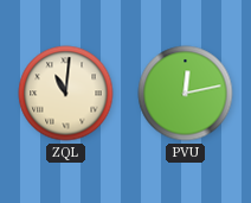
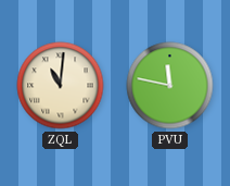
PVU: 12:13 -> 11:47
